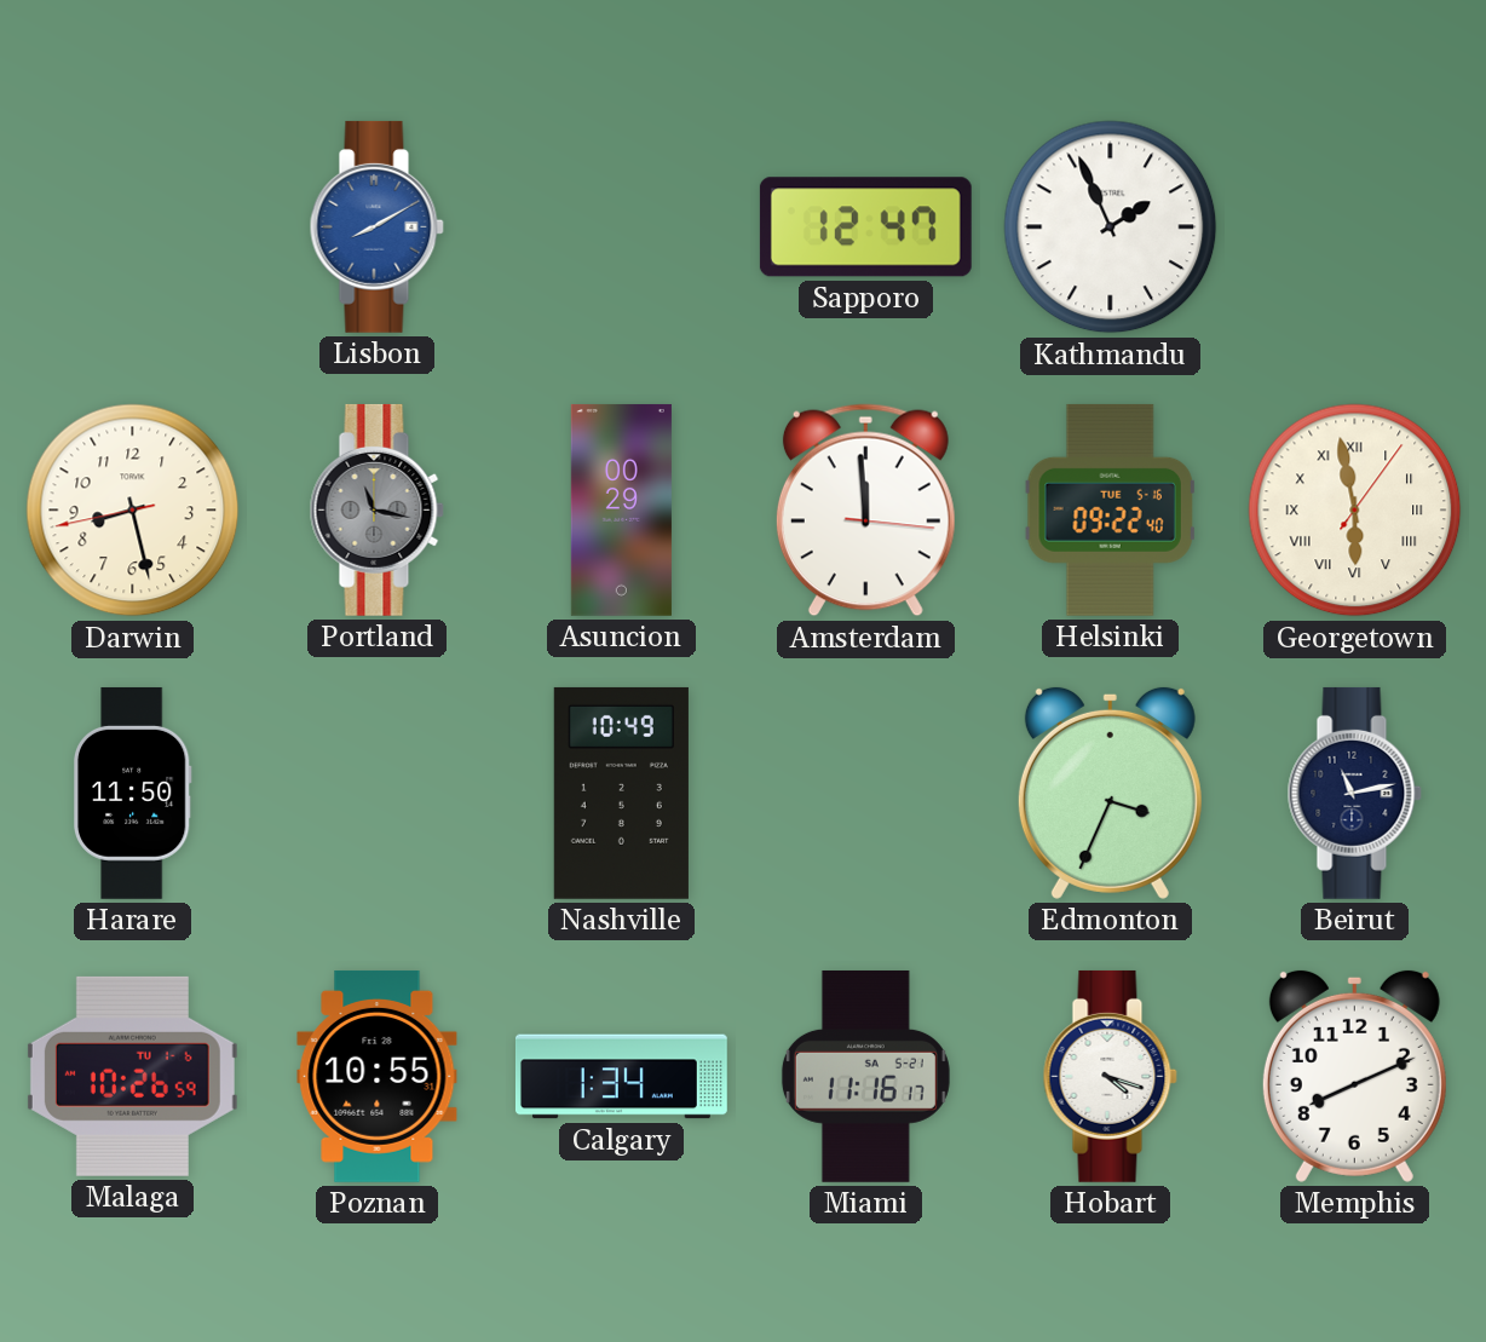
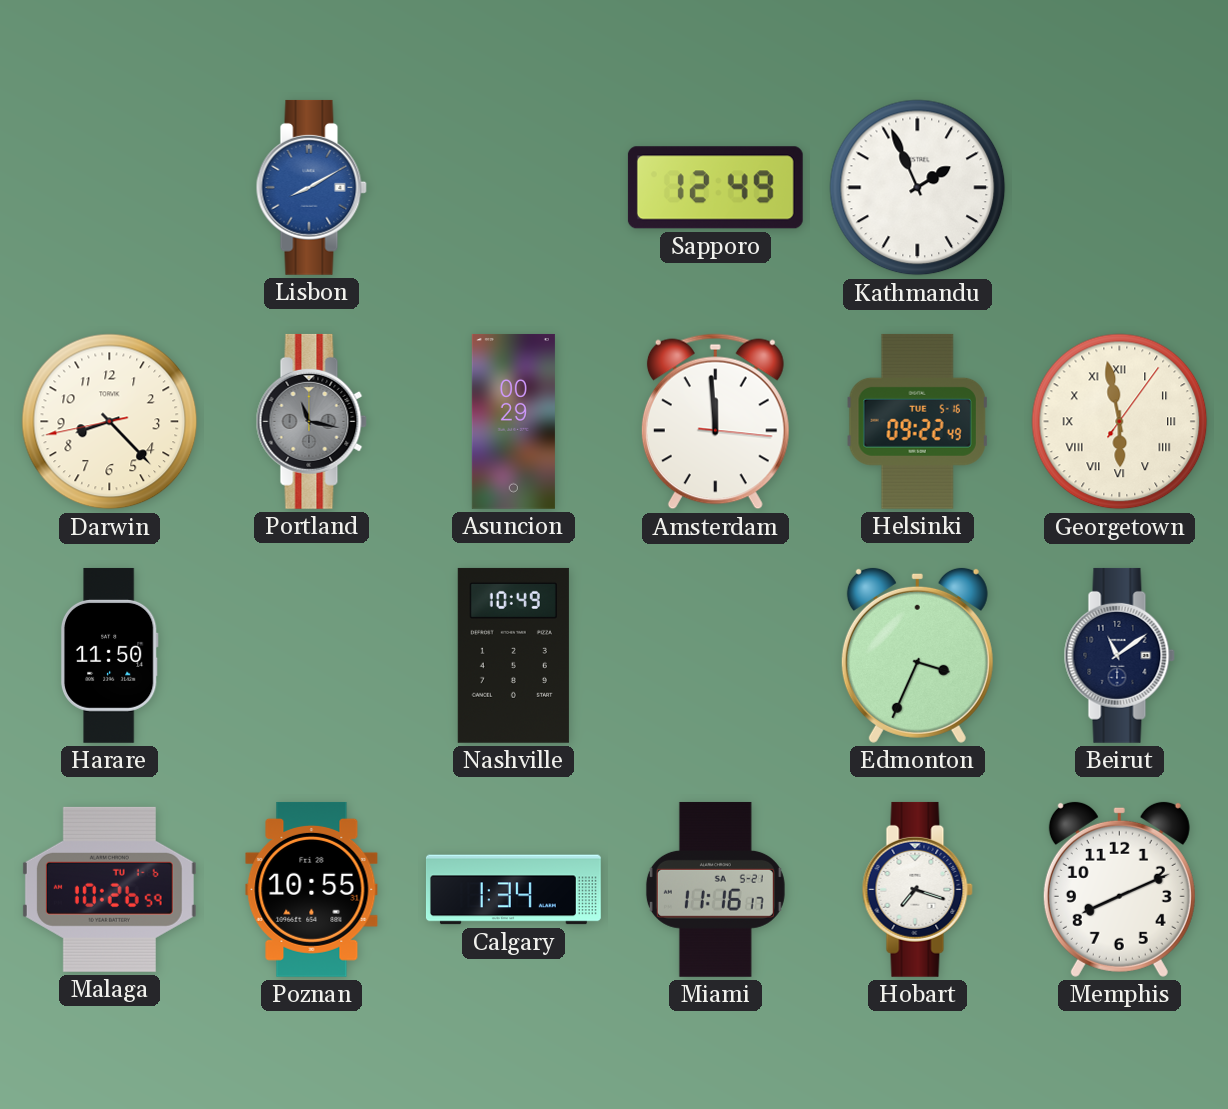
Sapporo: 12:47 -> 12:49
Darwin: 8:27 -> 8:22
Helsinki: 09:22:40 -> 09:22:49
Beirut: 11:13 -> 11:09
Hobart: 4:18 -> 7:18
